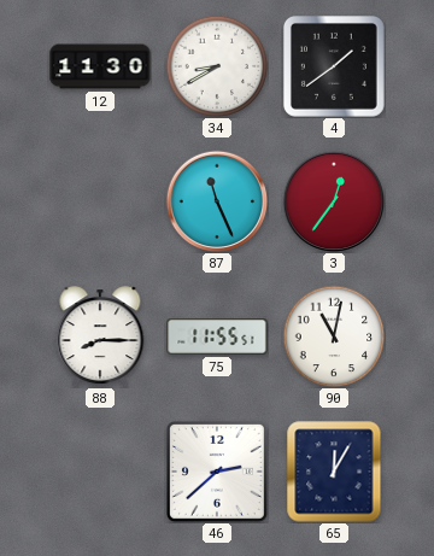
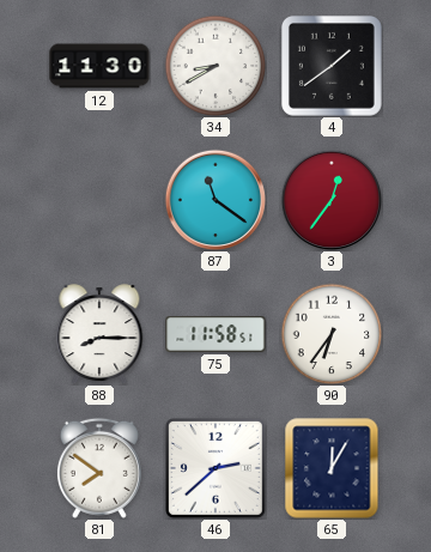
87: 11:26 -> 11:21
75: 11:55 -> 11:58
90: 11:02 -> 6:36
81: none -> 7:51
